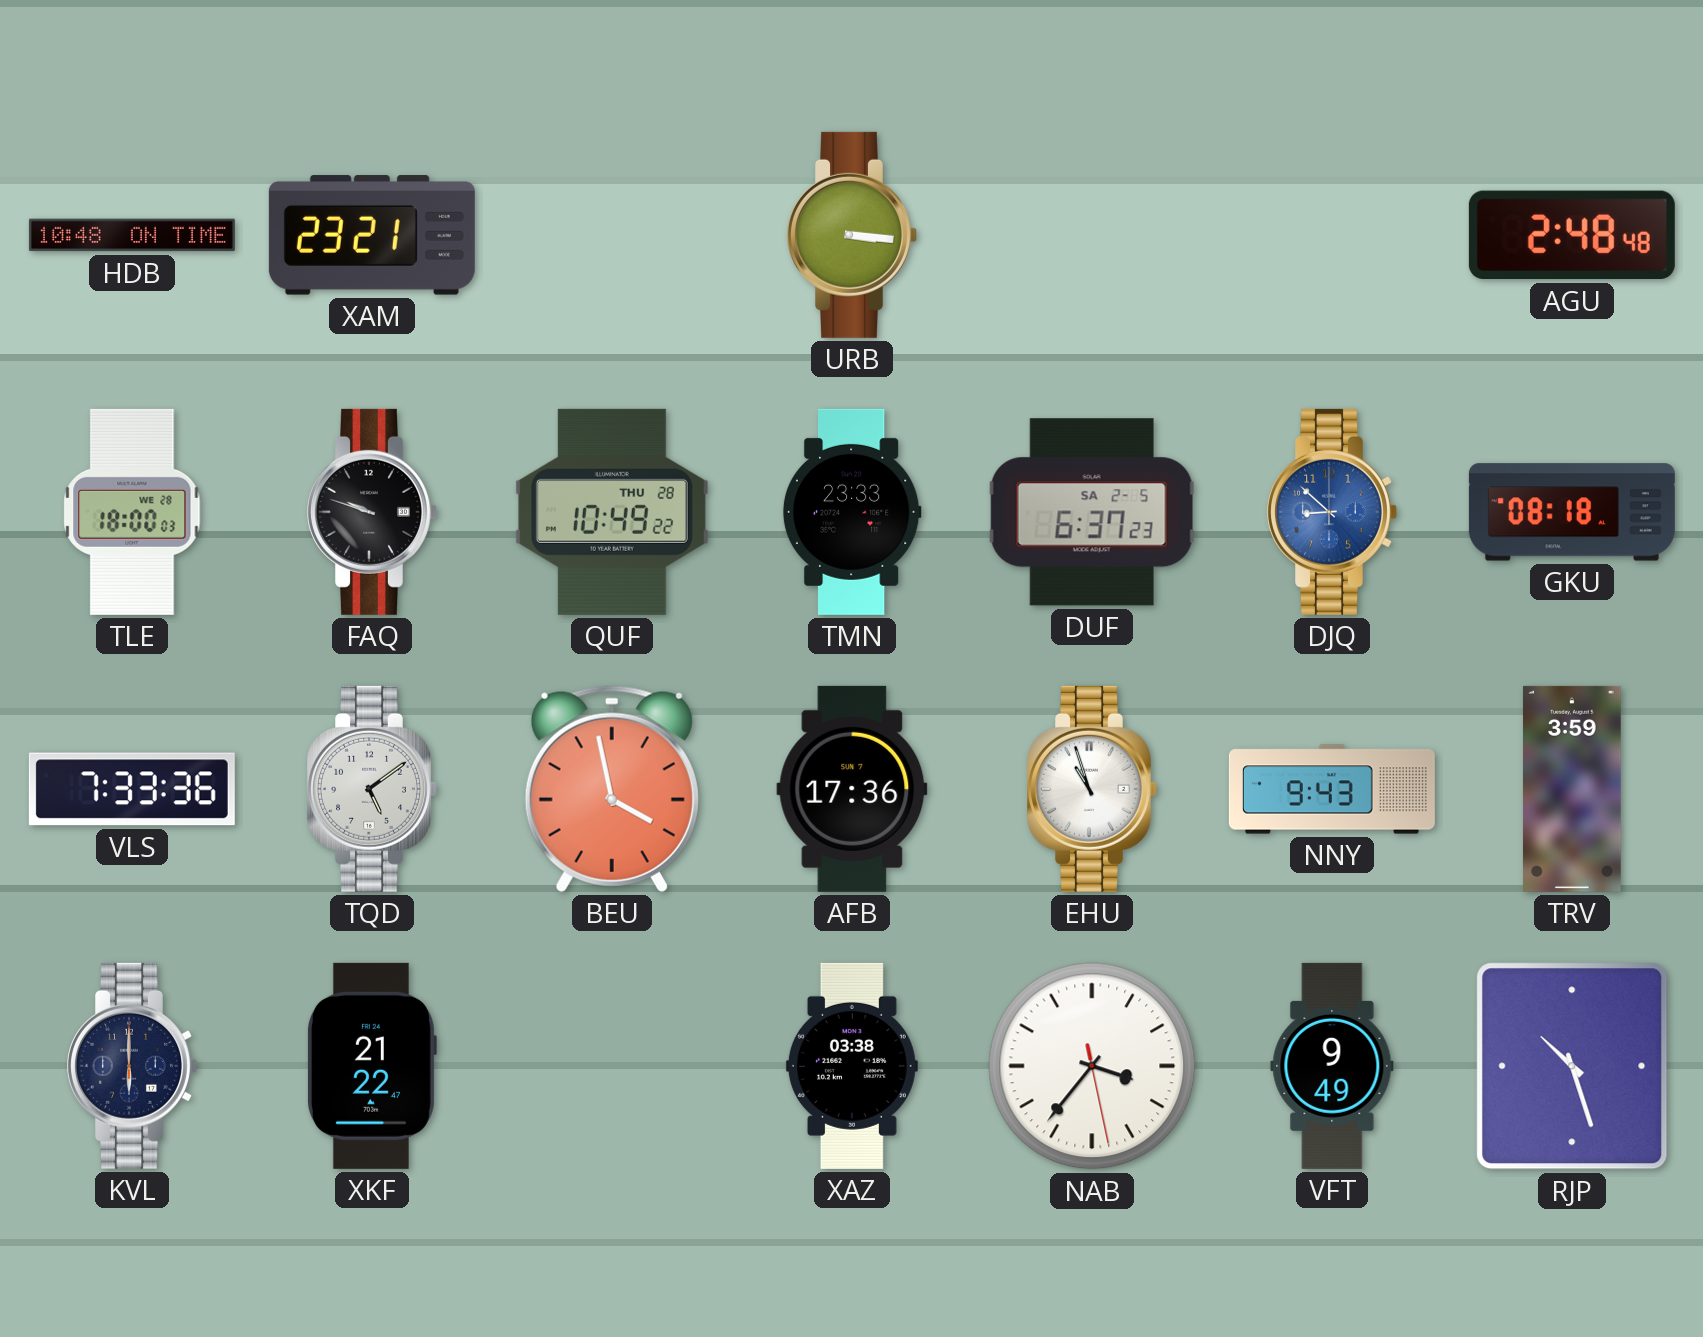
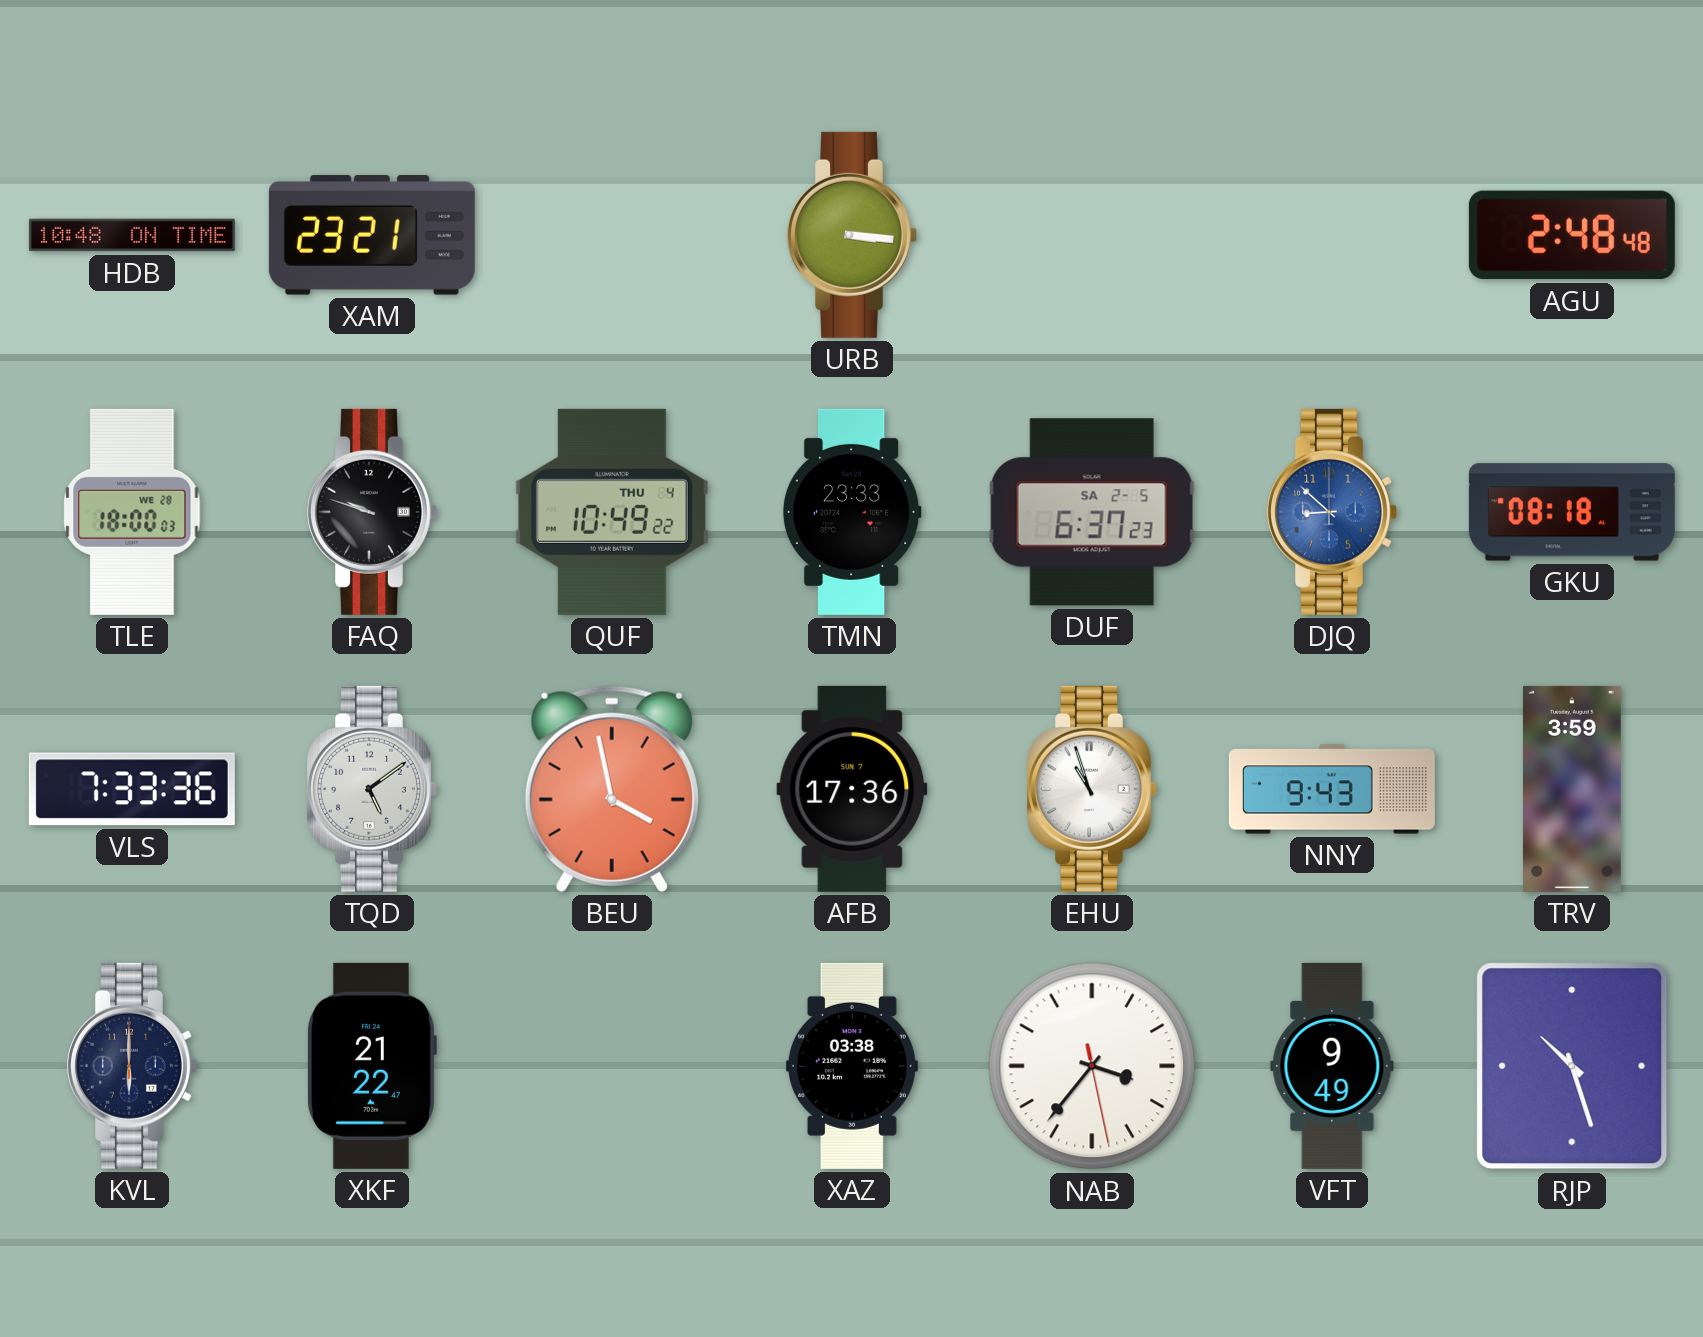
QUF date: THU 28 -> THU 4
